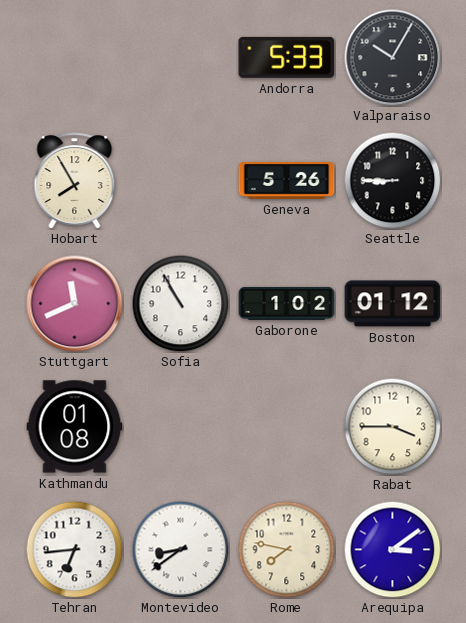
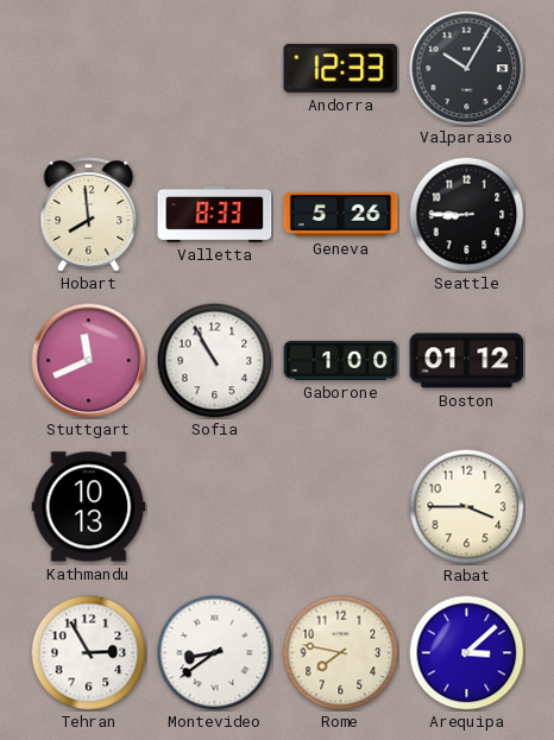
Andorra: 5:33 -> 12:33
Hobart: 7:55 -> 7:59
Valletta: none -> 8:33
Gaborone: 1:02 -> 1:00
Kathmandu: 01:08 -> 10:13
Tehran: 6:44 -> 2:55
Arequipa: 3:09 -> 3:08
